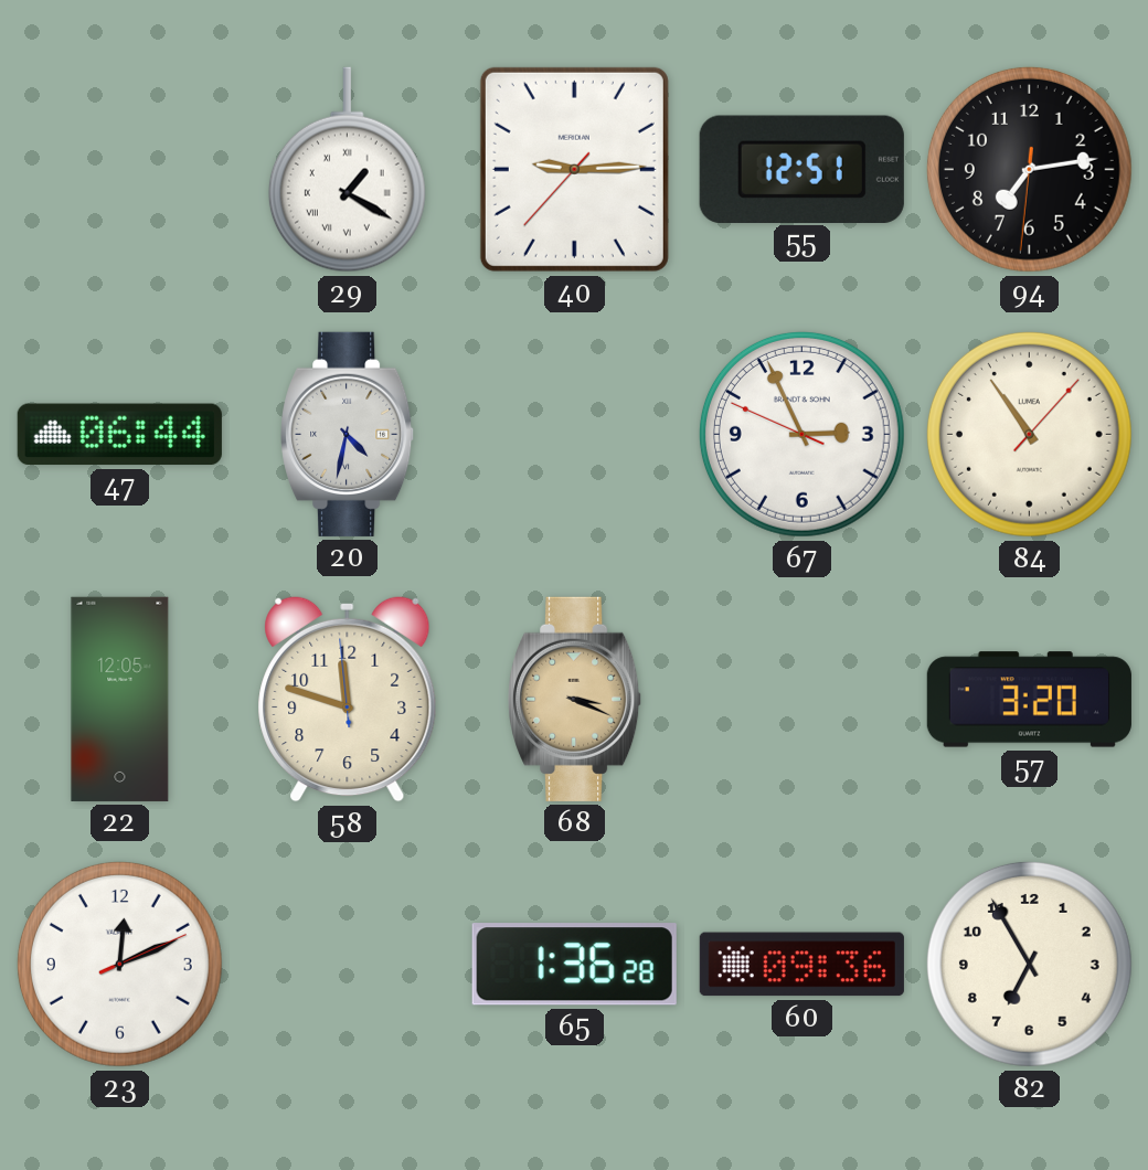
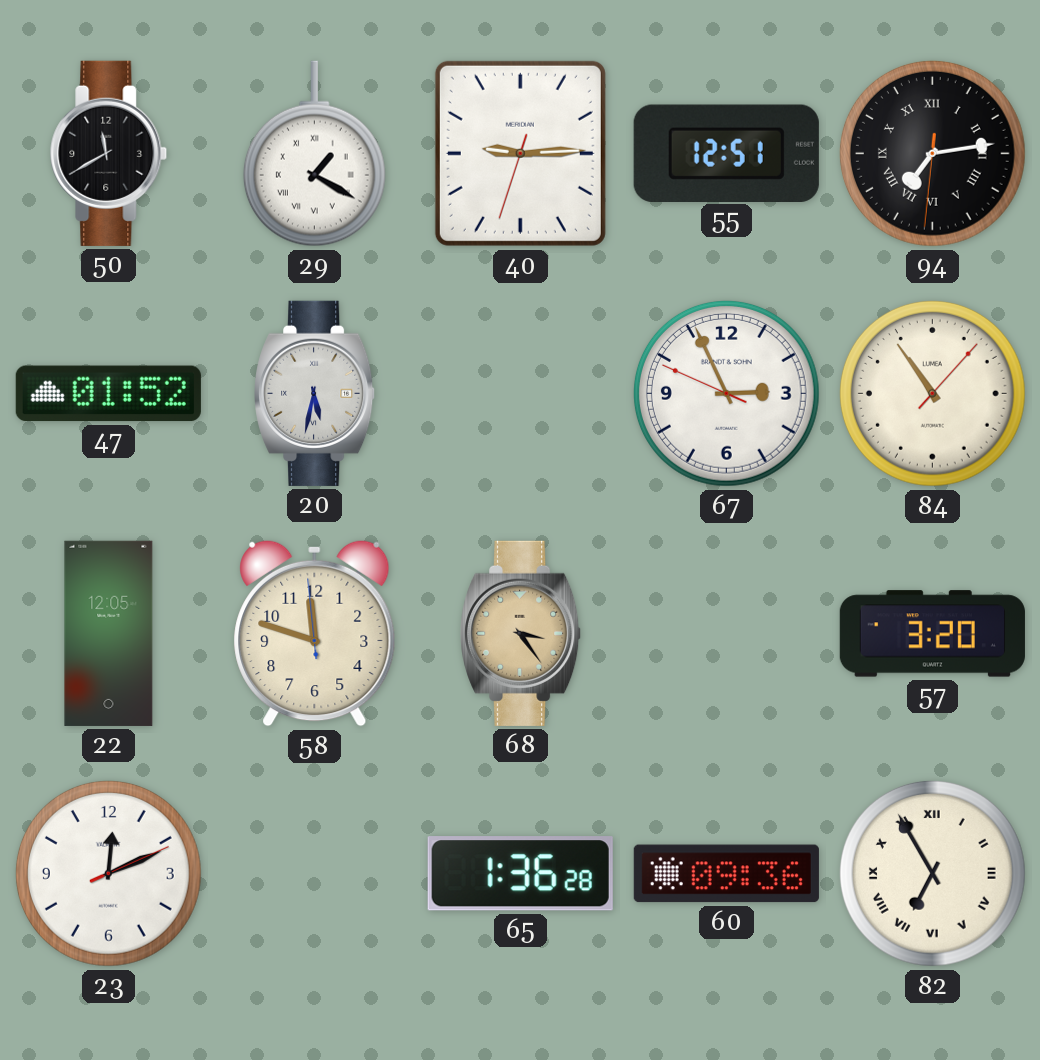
50: none -> 11:40
40: 9:14:37 -> 9:14:33
94 numerals: Arabic -> Roman
47: 06:44 -> 01:52
20: 4:32 -> 5:32
68: 3:19 -> 3:24
82 numerals: Arabic -> Roman
